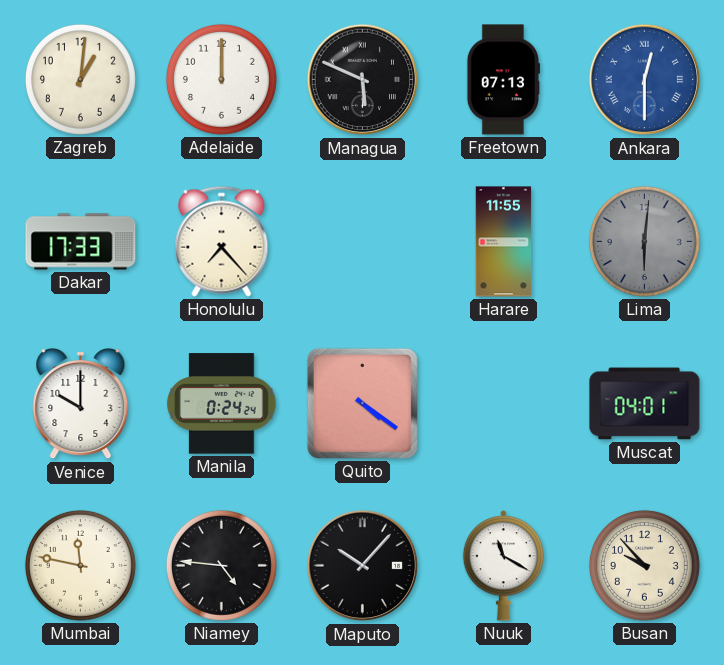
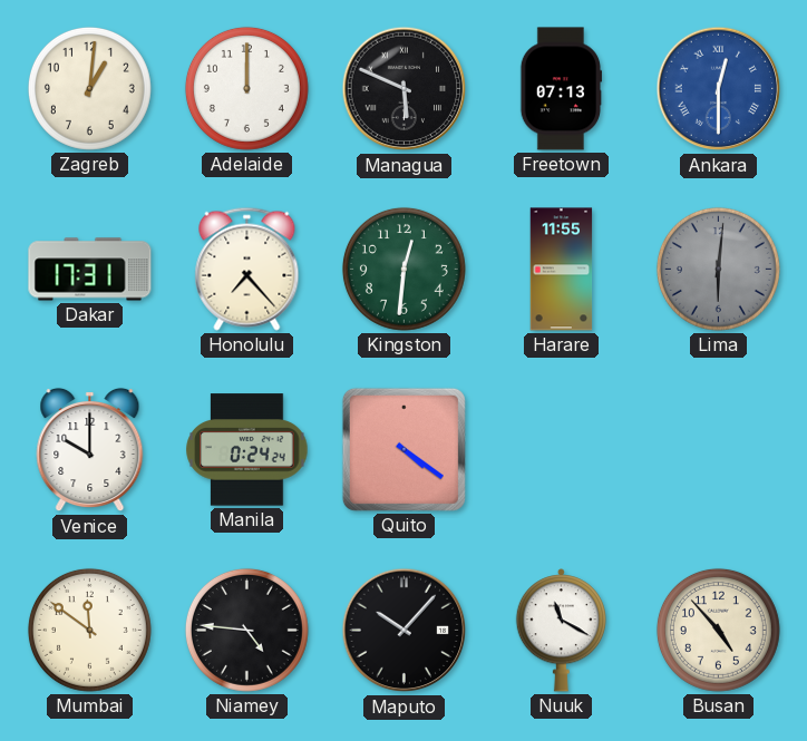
Dakar: 17:33 -> 17:31
Kingston: none -> 12:31
Muscat: 04:01 -> none
Mumbai: 11:47 -> 11:51
Busan: 9:53 -> 4:53
